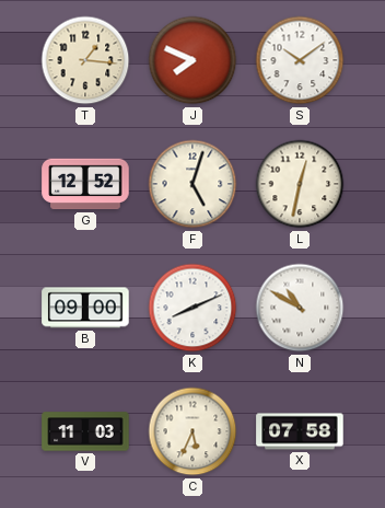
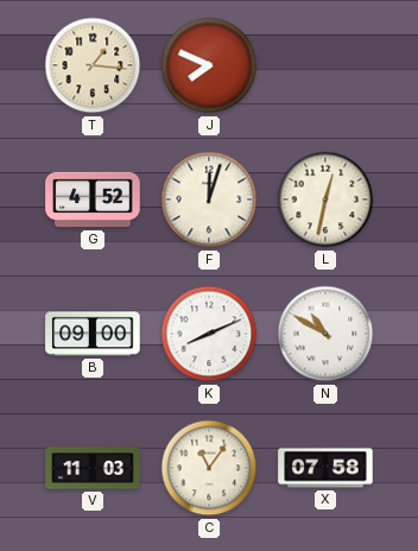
S: 10:09 -> none
G: 12:52 -> 4:52
F: 5:03 -> 12:03
C: 5:34 -> 11:06
